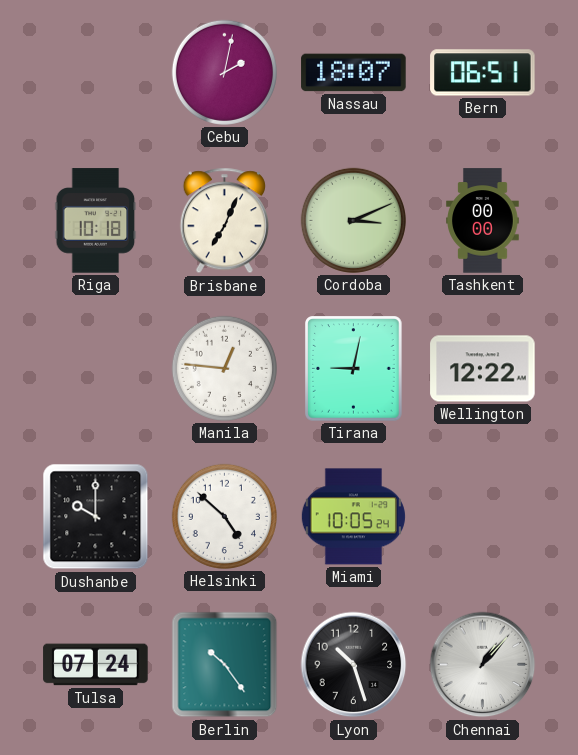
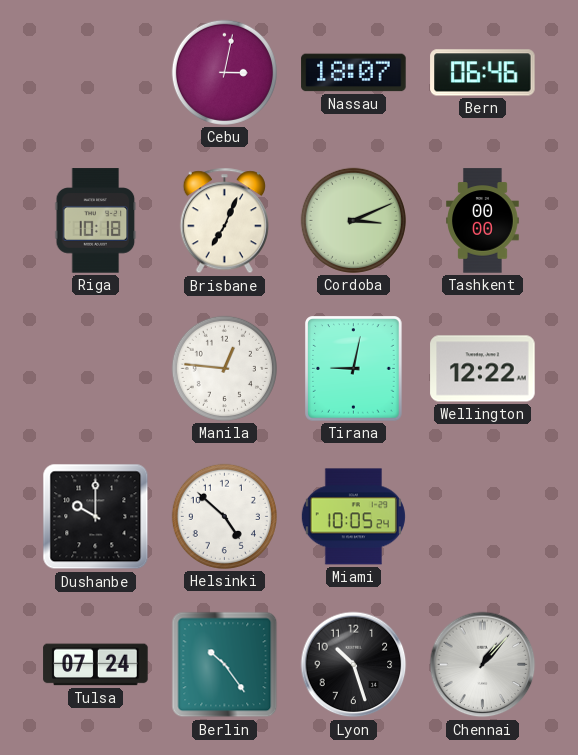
Cebu: 2:02 -> 3:02
Bern: 06:51 -> 06:46
